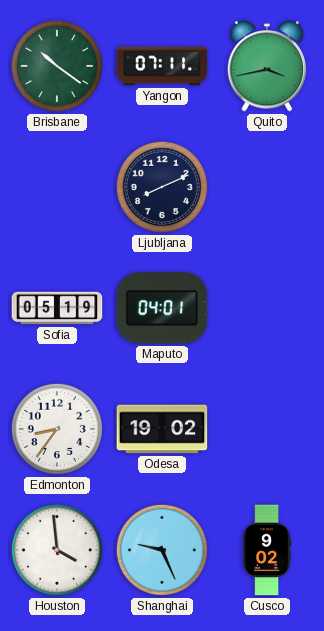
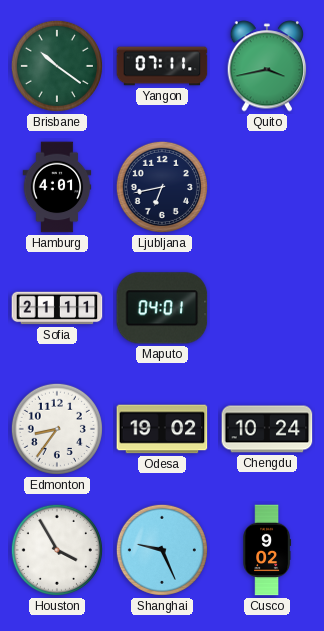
Hamburg: none -> 4:01
Ljubljana: 8:11 -> 6:43
Sofia: 05:19 -> 21:11
Chengdu: none -> 10:24
Houston: 3:59 -> 3:55
